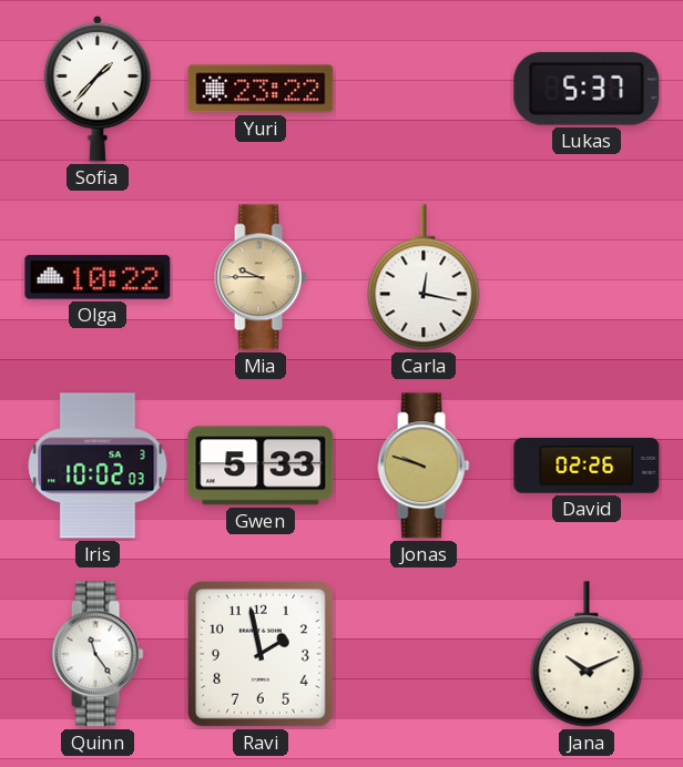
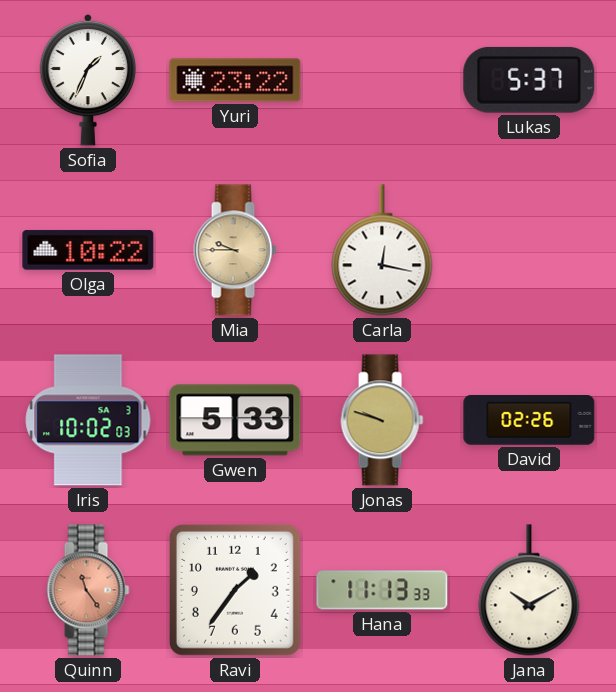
Sofia: 1:37 -> 1:34
Quinn dial: white -> salmon
Ravi: 1:58 -> 1:36
Hana: none -> 11:13
Jana: 10:11 -> 10:10
